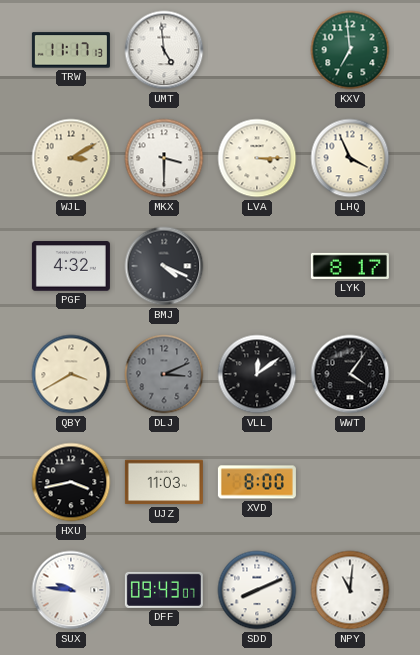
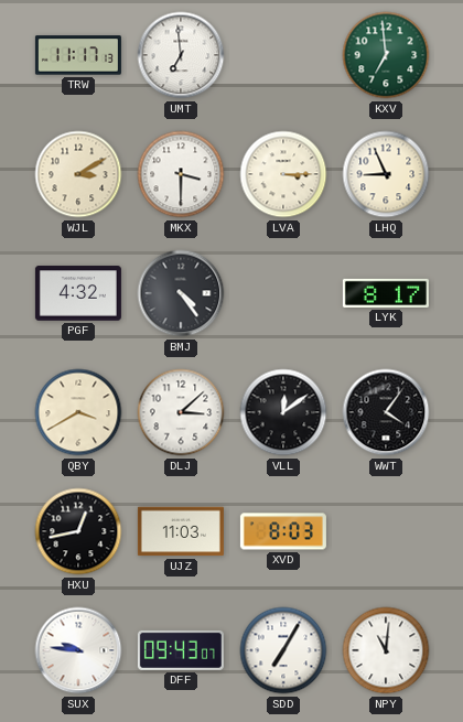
UMT: 4:59 -> 6:59
LHQ: 3:56 -> 8:56
BMJ: 4:19 -> 4:24
DLJ: 3:11 -> 3:08
DLJ dial: grey -> white
HXU: 3:43 -> 12:43
XVD: 8:00 -> 8:03
SDD: 8:11 -> 7:05
